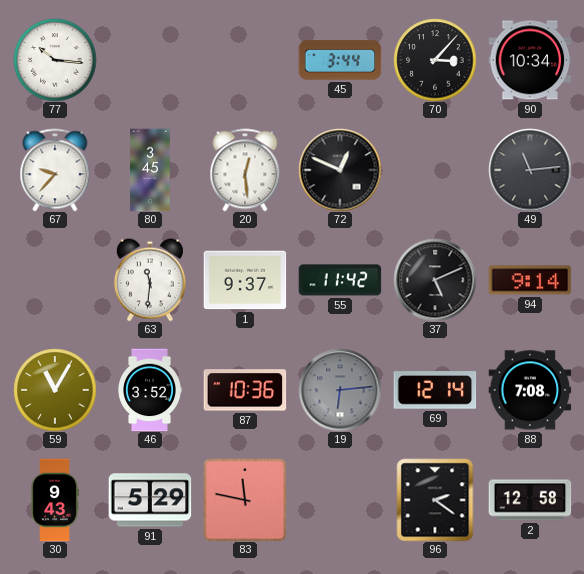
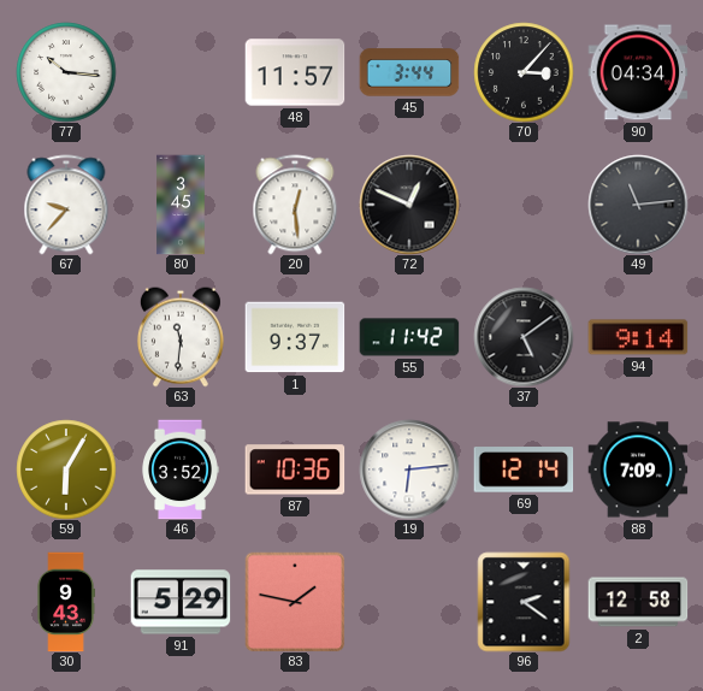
48: none -> 11:57
90: 10:34 -> 04:34
37: 5:11 -> 5:09
59: 11:05 -> 6:05
19 dial: grey -> white
88: 7:08 -> 7:09
83: 11:47 -> 1:47
